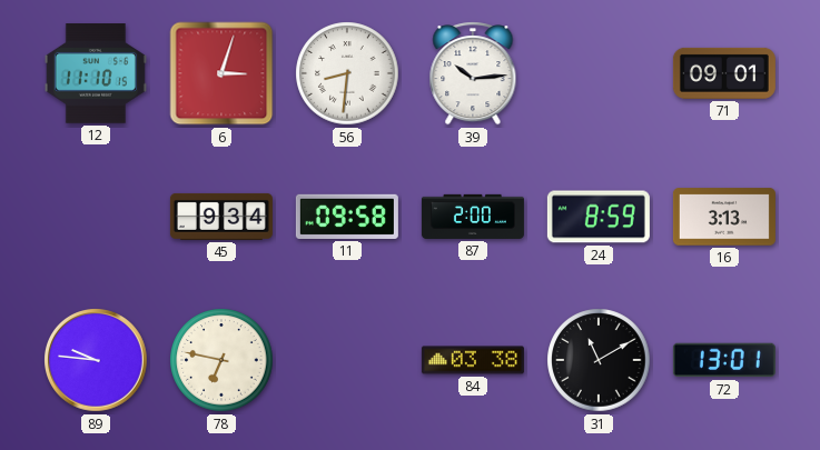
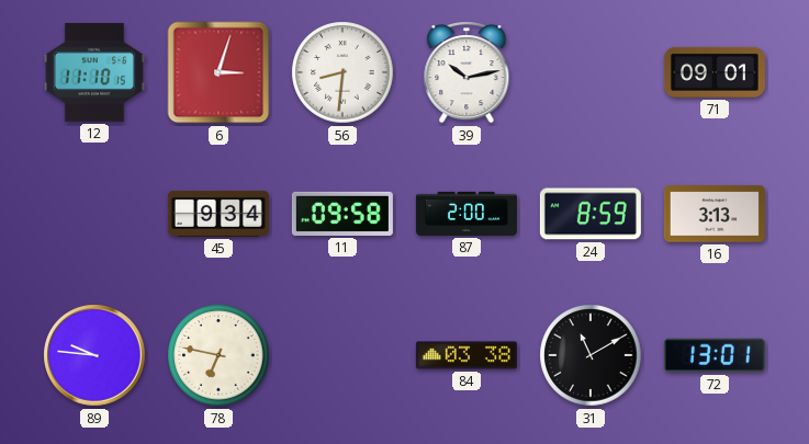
39: 10:14 -> 10:13
